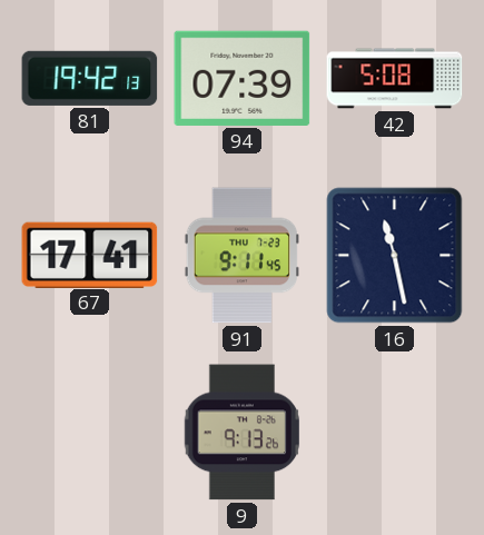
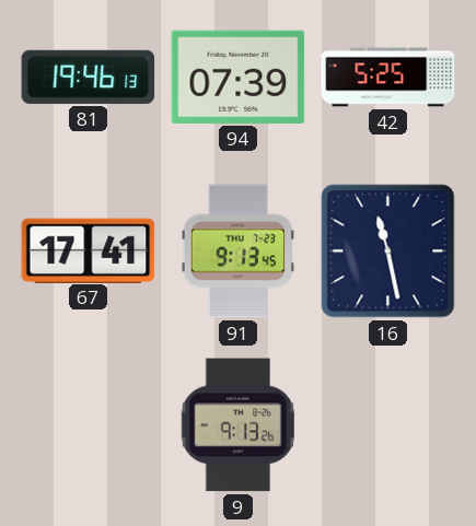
81: 19:42 -> 19:46
42: 5:08 -> 5:25
91: 9:11 -> 9:13
